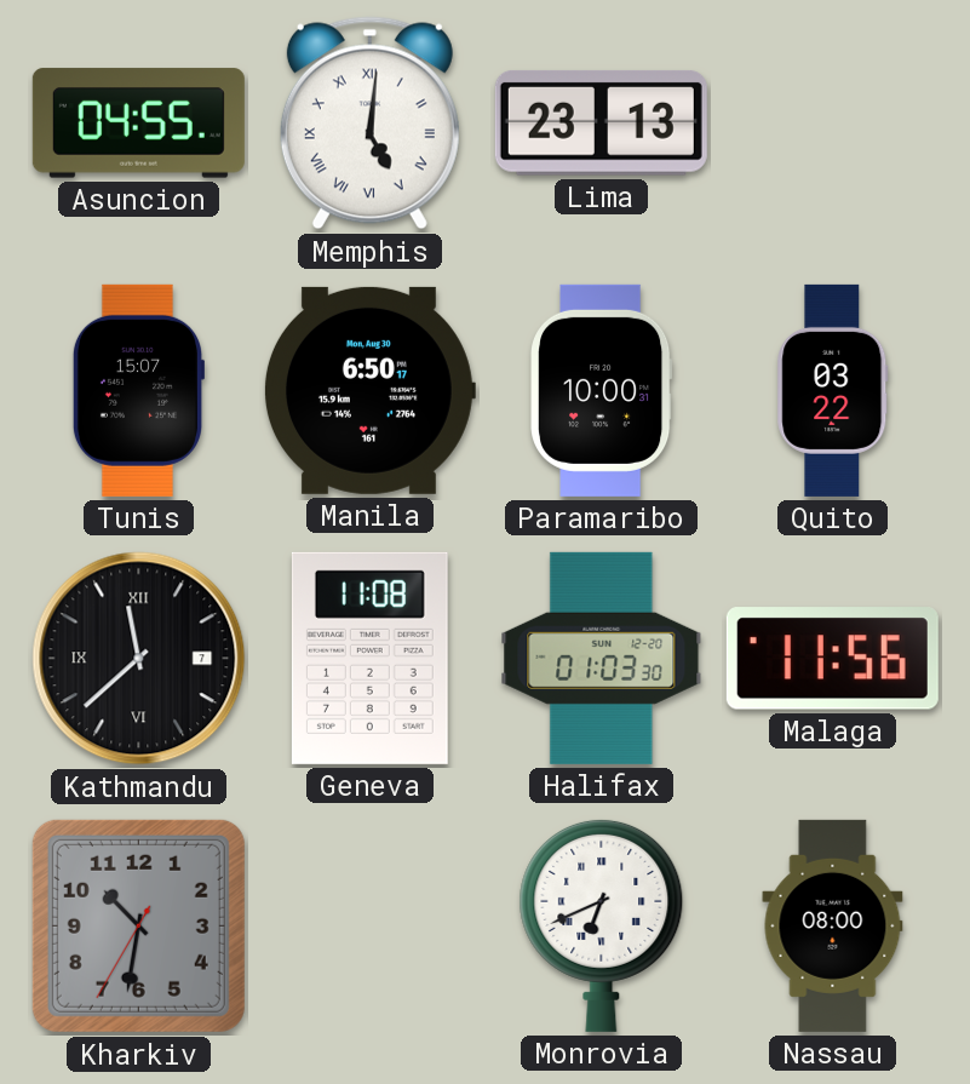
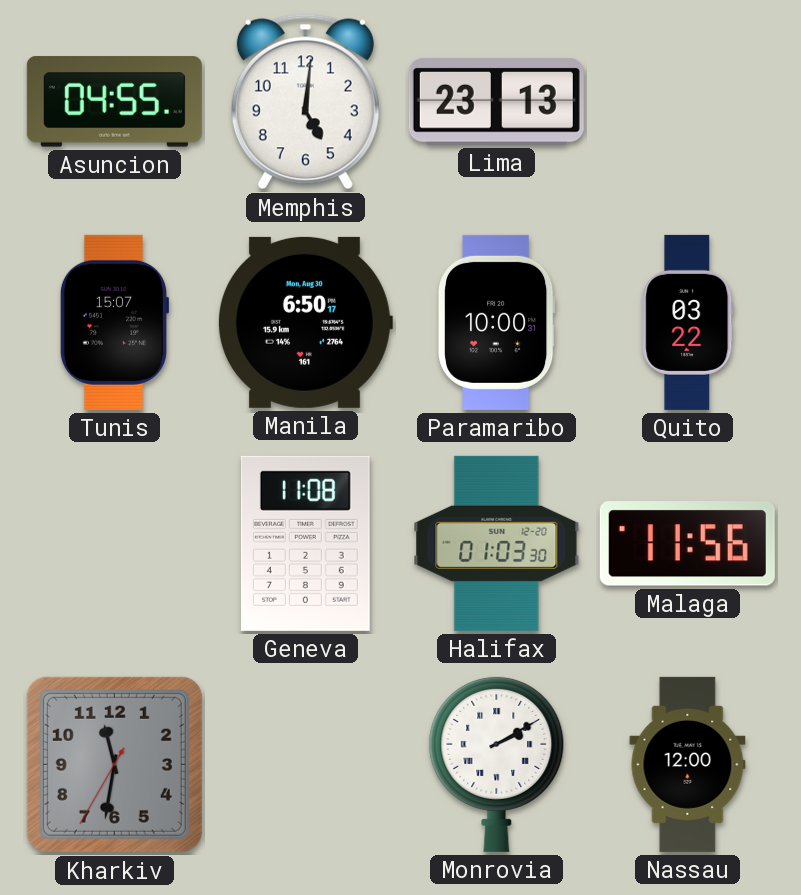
Memphis numerals: Roman -> Arabic
Kathmandu: 11:38 -> none
Kharkiv: 10:31 -> 11:31
Monrovia: 6:41 -> 2:10
Nassau: 08:00 -> 12:00
